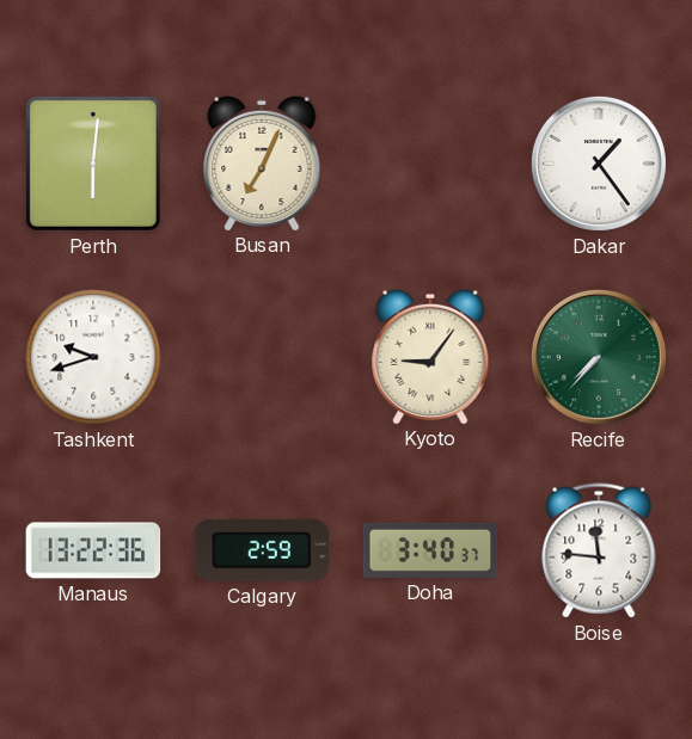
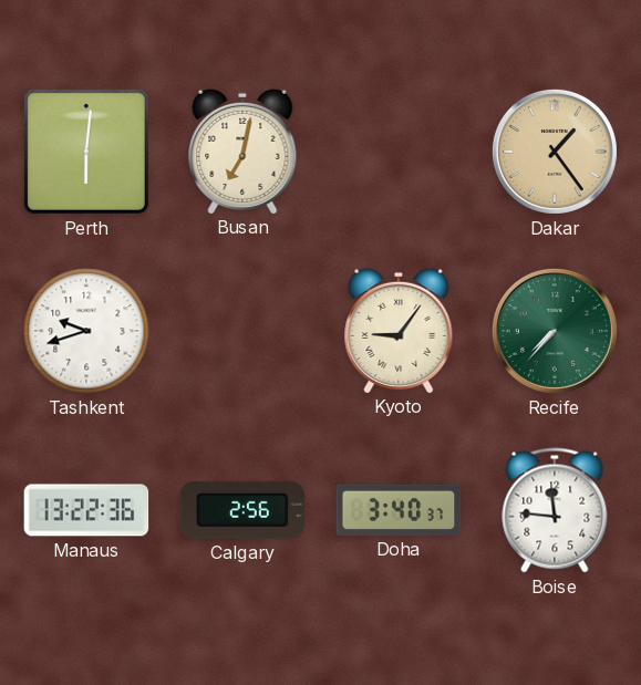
Busan: 7:04 -> 7:02
Dakar dial: white -> champagne
Calgary: 2:59 -> 2:56
